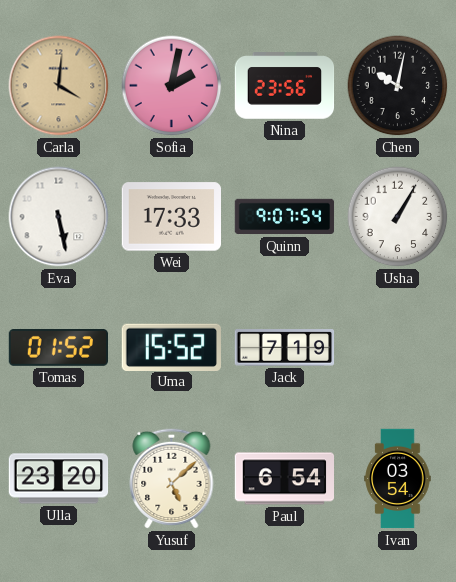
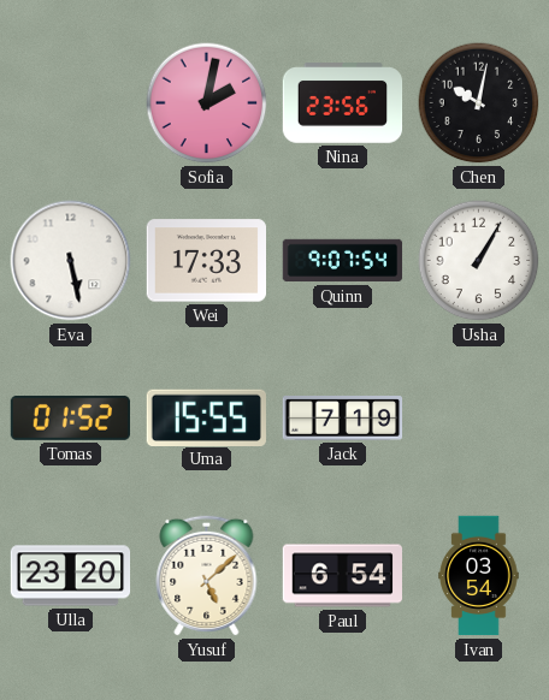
Carla: 4:01 -> none
Uma: 15:52 -> 15:55
